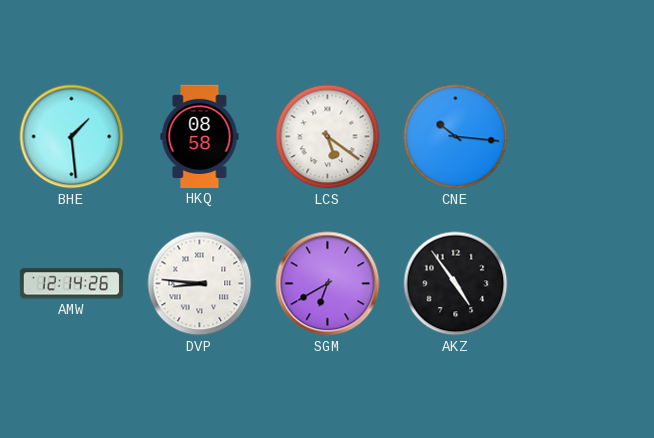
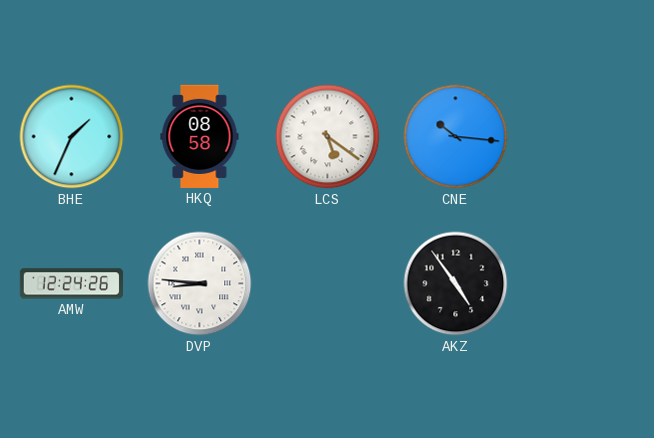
BHE: 1:29 -> 1:34
AMW: 12:14 -> 12:24
SGM: 6:40 -> none
